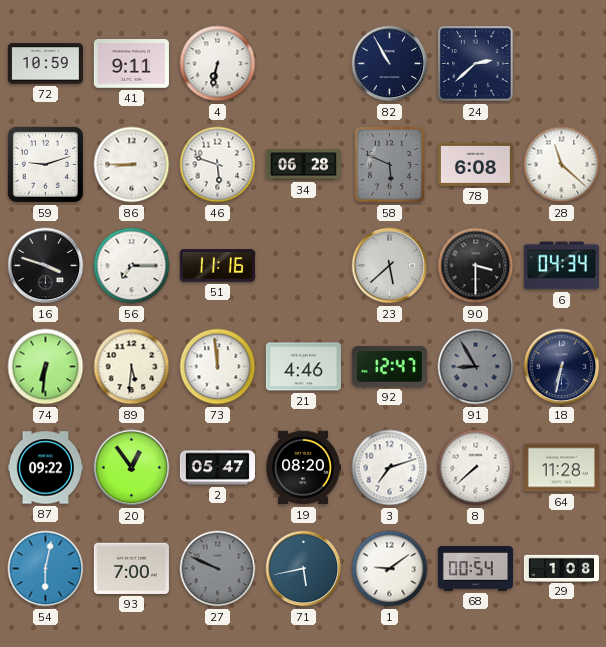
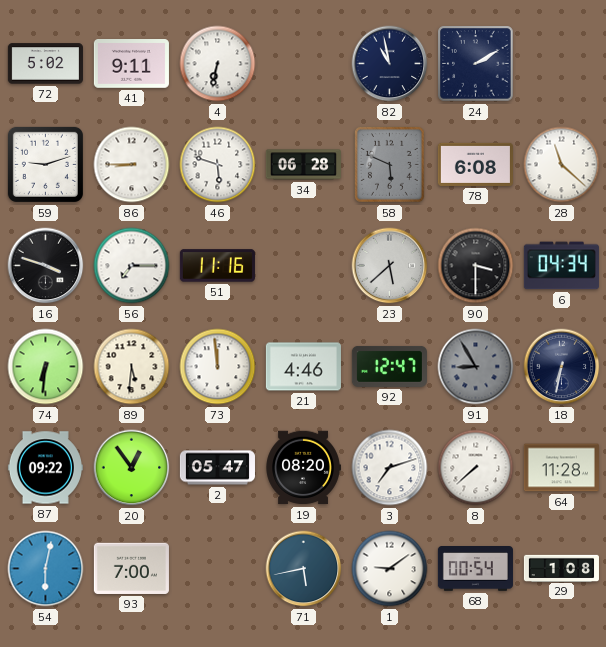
72: 10:59 -> 5:02
82: 10:55 -> 10:58
24: 2:38 -> 2:10
27: 9:49 -> none
